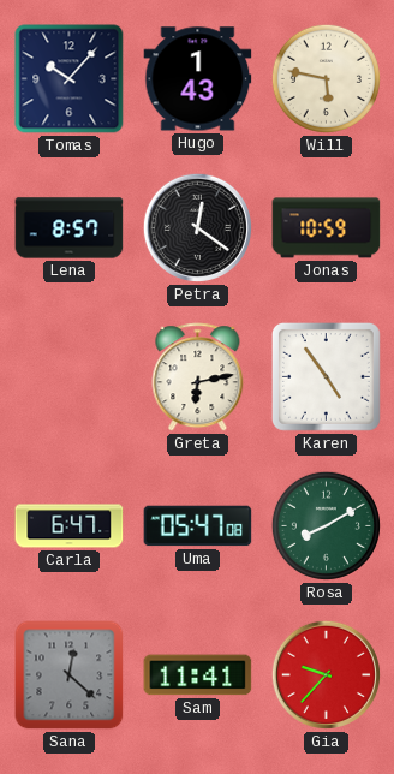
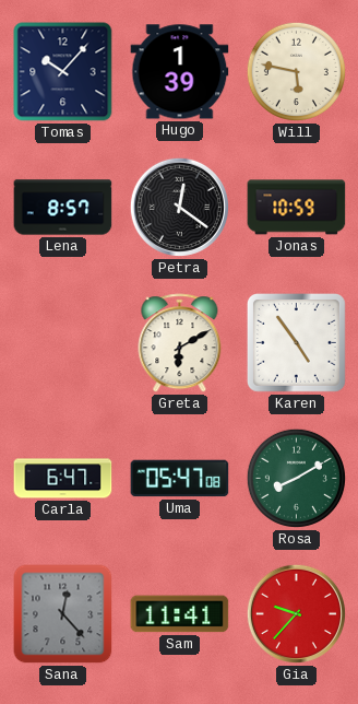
Hugo: 1:43 -> 1:39
Greta: 6:13 -> 6:10
Sana: 12:22 -> 12:23
